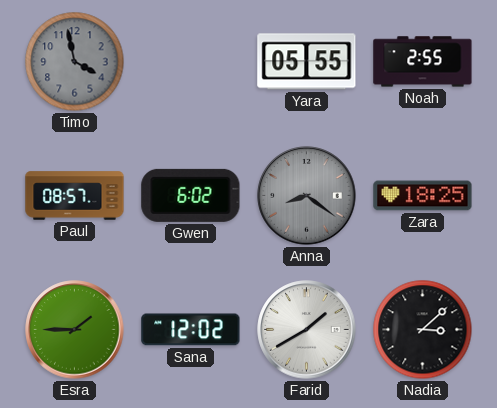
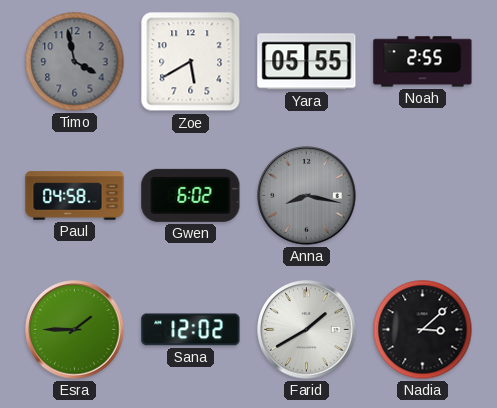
Zoe: none -> 5:40
Paul: 08:57 -> 04:58
Anna: 8:21 -> 8:17
Zara: 18:25 -> none
